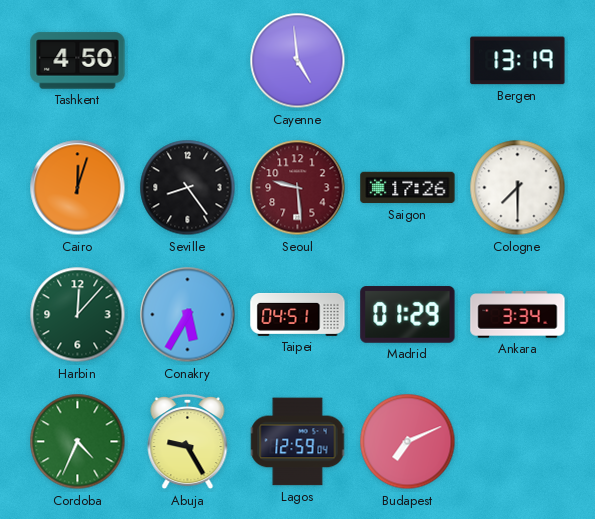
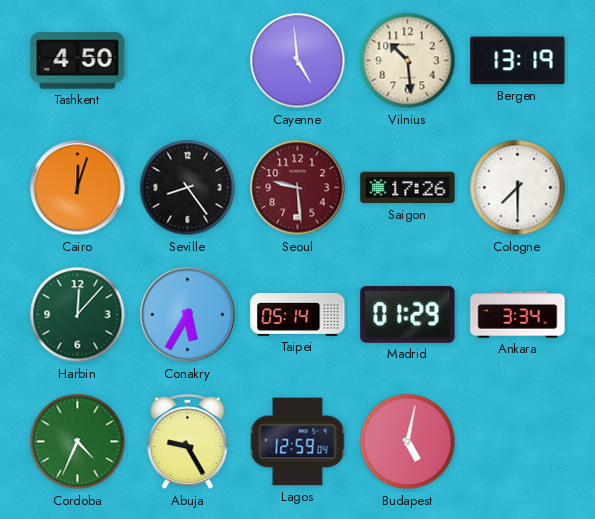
Vilnius: none -> 10:29
Taipei: 04:51 -> 05:14
Budapest: 7:11 -> 5:02
